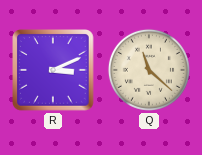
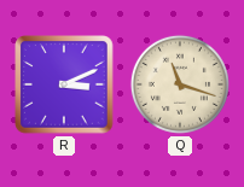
Q: 11:22 -> 11:18
